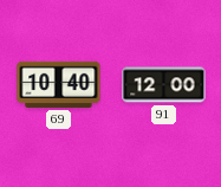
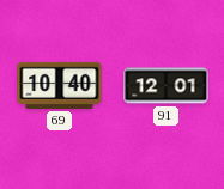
91: 12:00 -> 12:01
